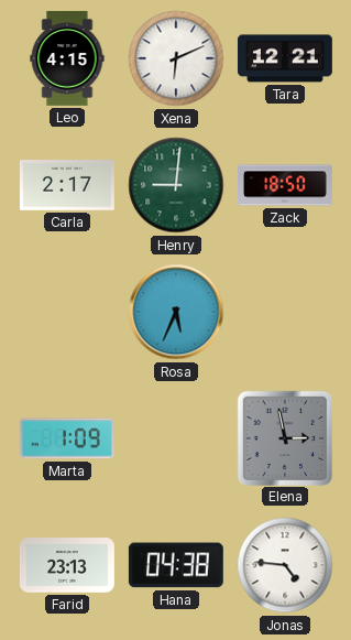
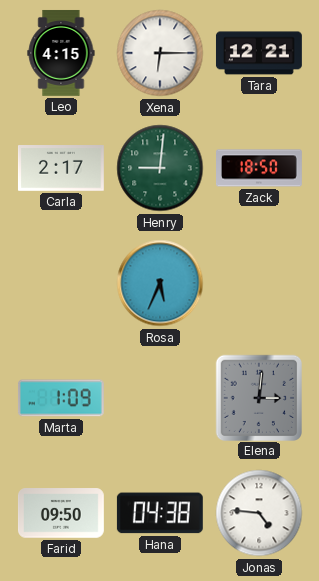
Xena: 6:11 -> 6:15
Elena: 2:58 -> 3:01
Farid: 23:13 -> 09:50
